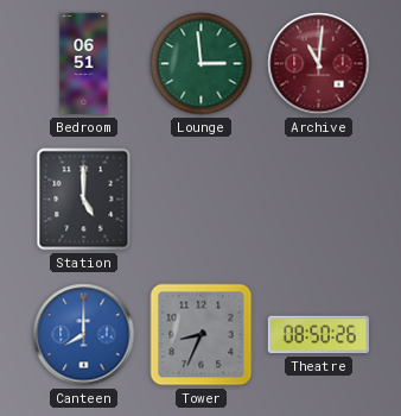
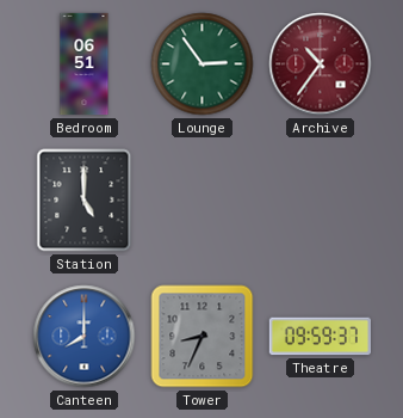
Lounge: 2:59 -> 2:54
Archive: 11:01 -> 10:36
Theatre: 08:50 -> 09:59
